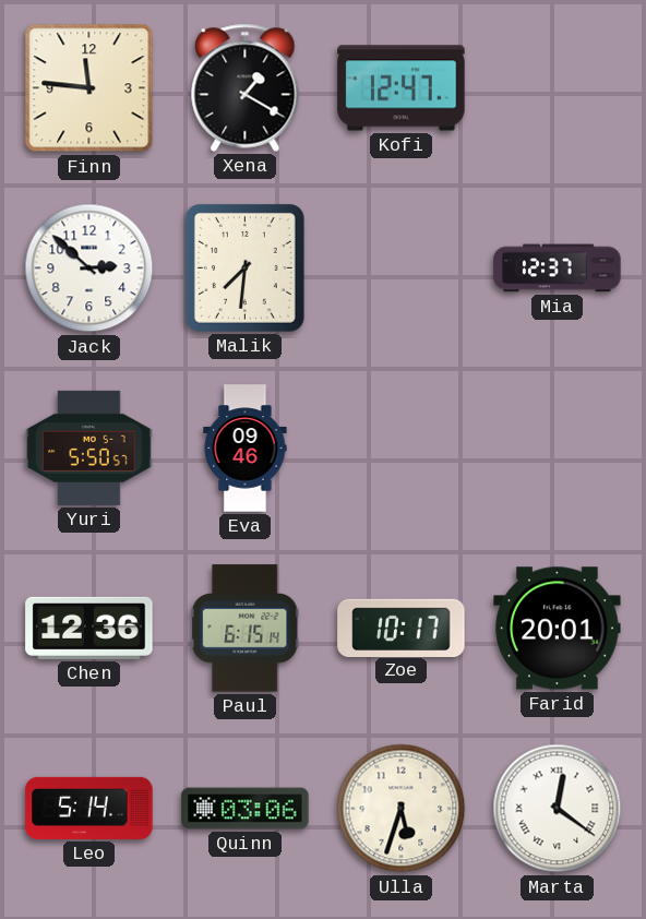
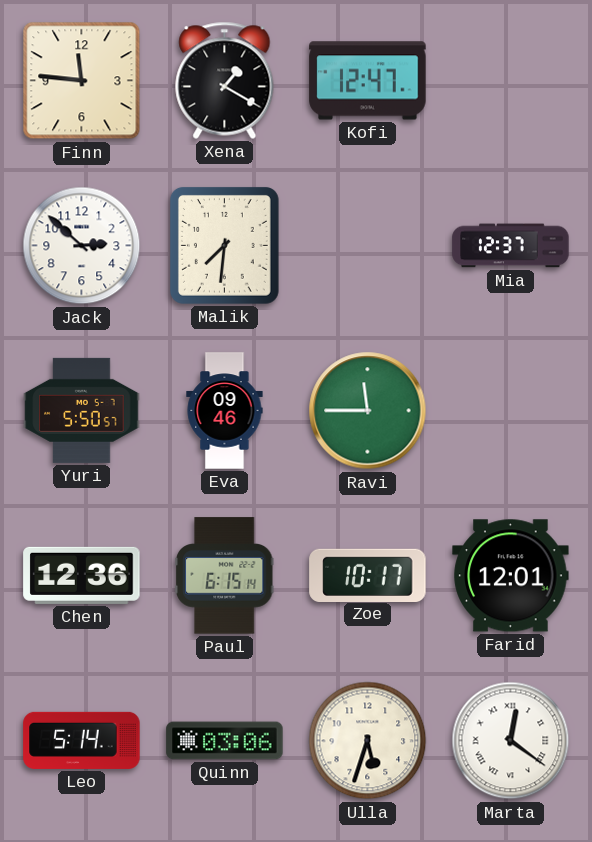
Ravi: none -> 11:45
Farid: 20:01 -> 12:01
